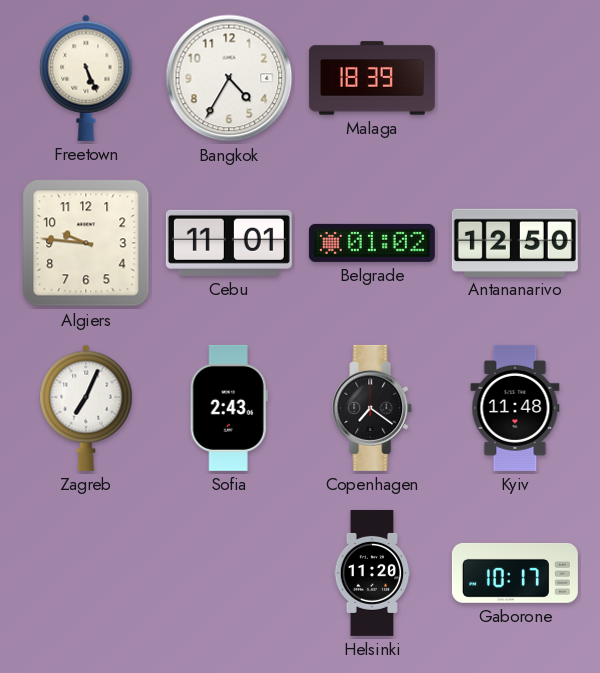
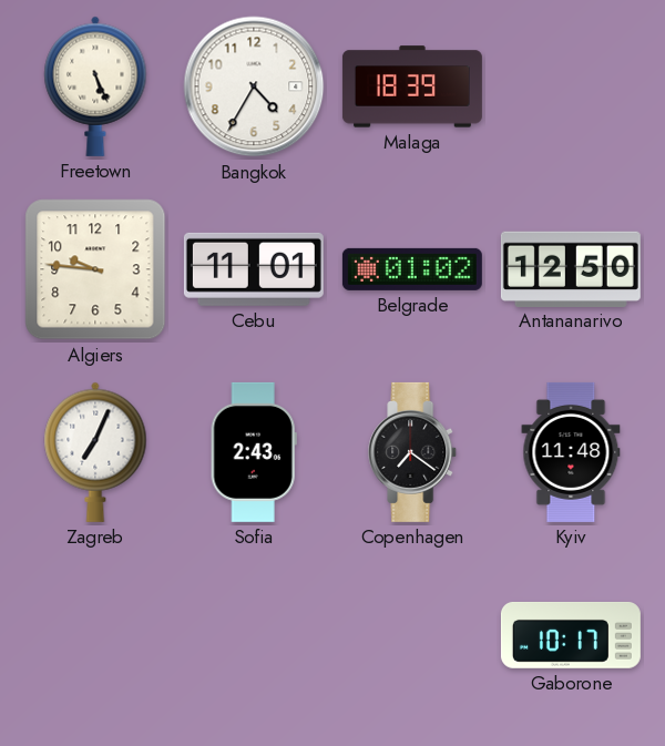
Helsinki: 11:20 -> none
